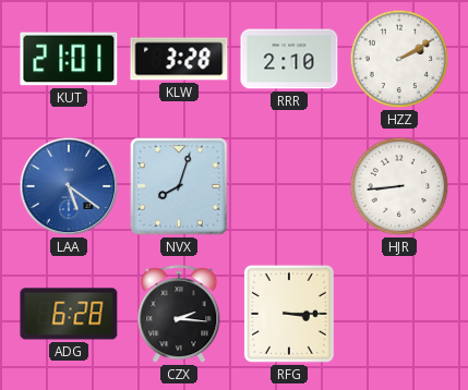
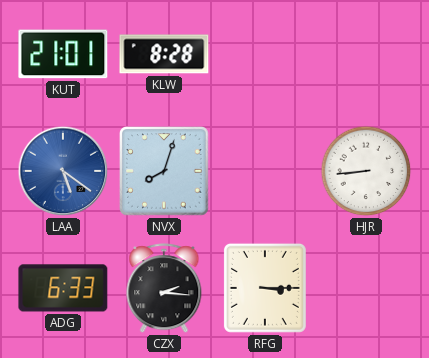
KLW: 3:28 -> 8:28
RRR: 2:10 -> none
HZZ: 2:10 -> none
ADG: 6:28 -> 6:33
